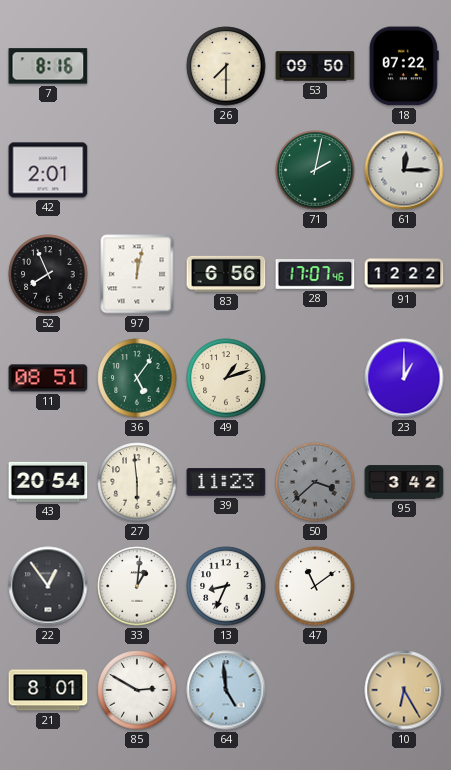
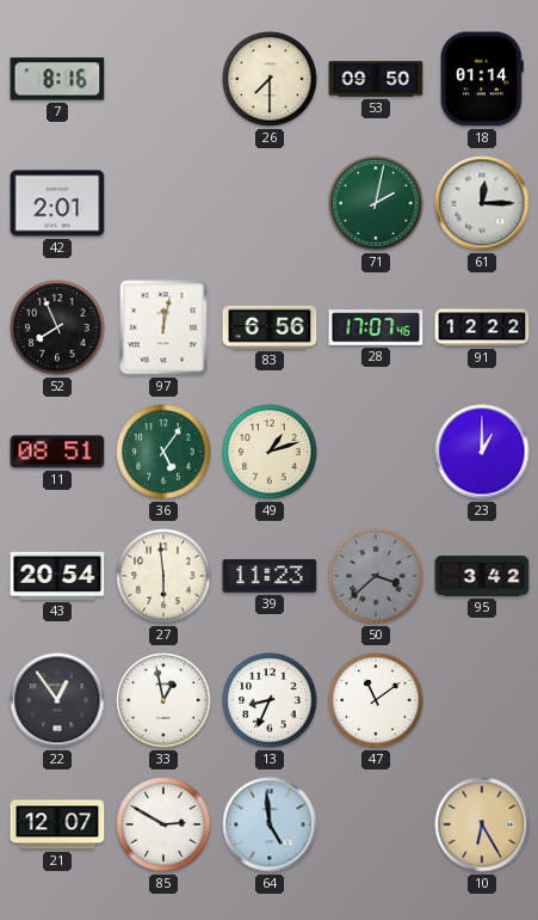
18: 07:22 -> 01:14
33: 1:01 -> 12:58
21: 8:01 -> 12:07
